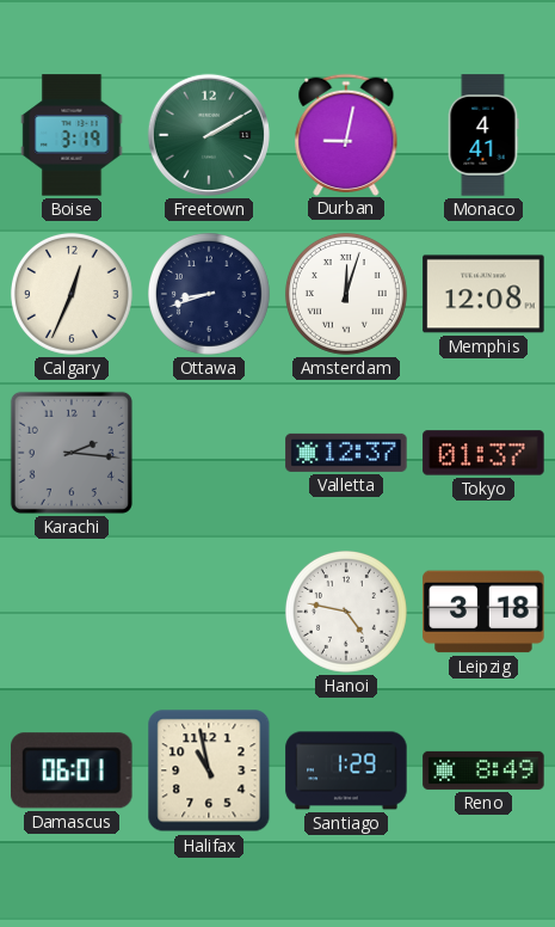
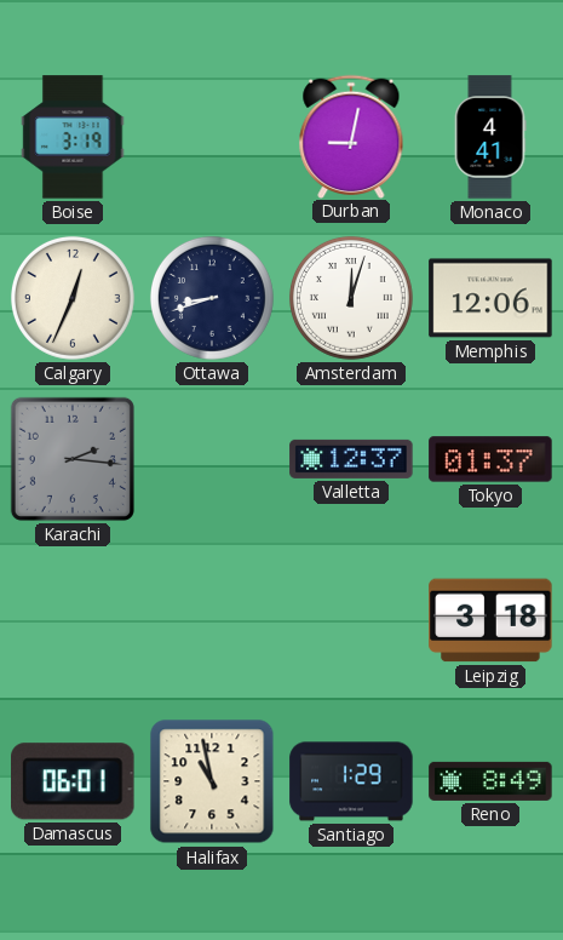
Freetown: 2:10 -> none
Memphis: 12:08 -> 12:06
Hanoi: 4:47 -> none
